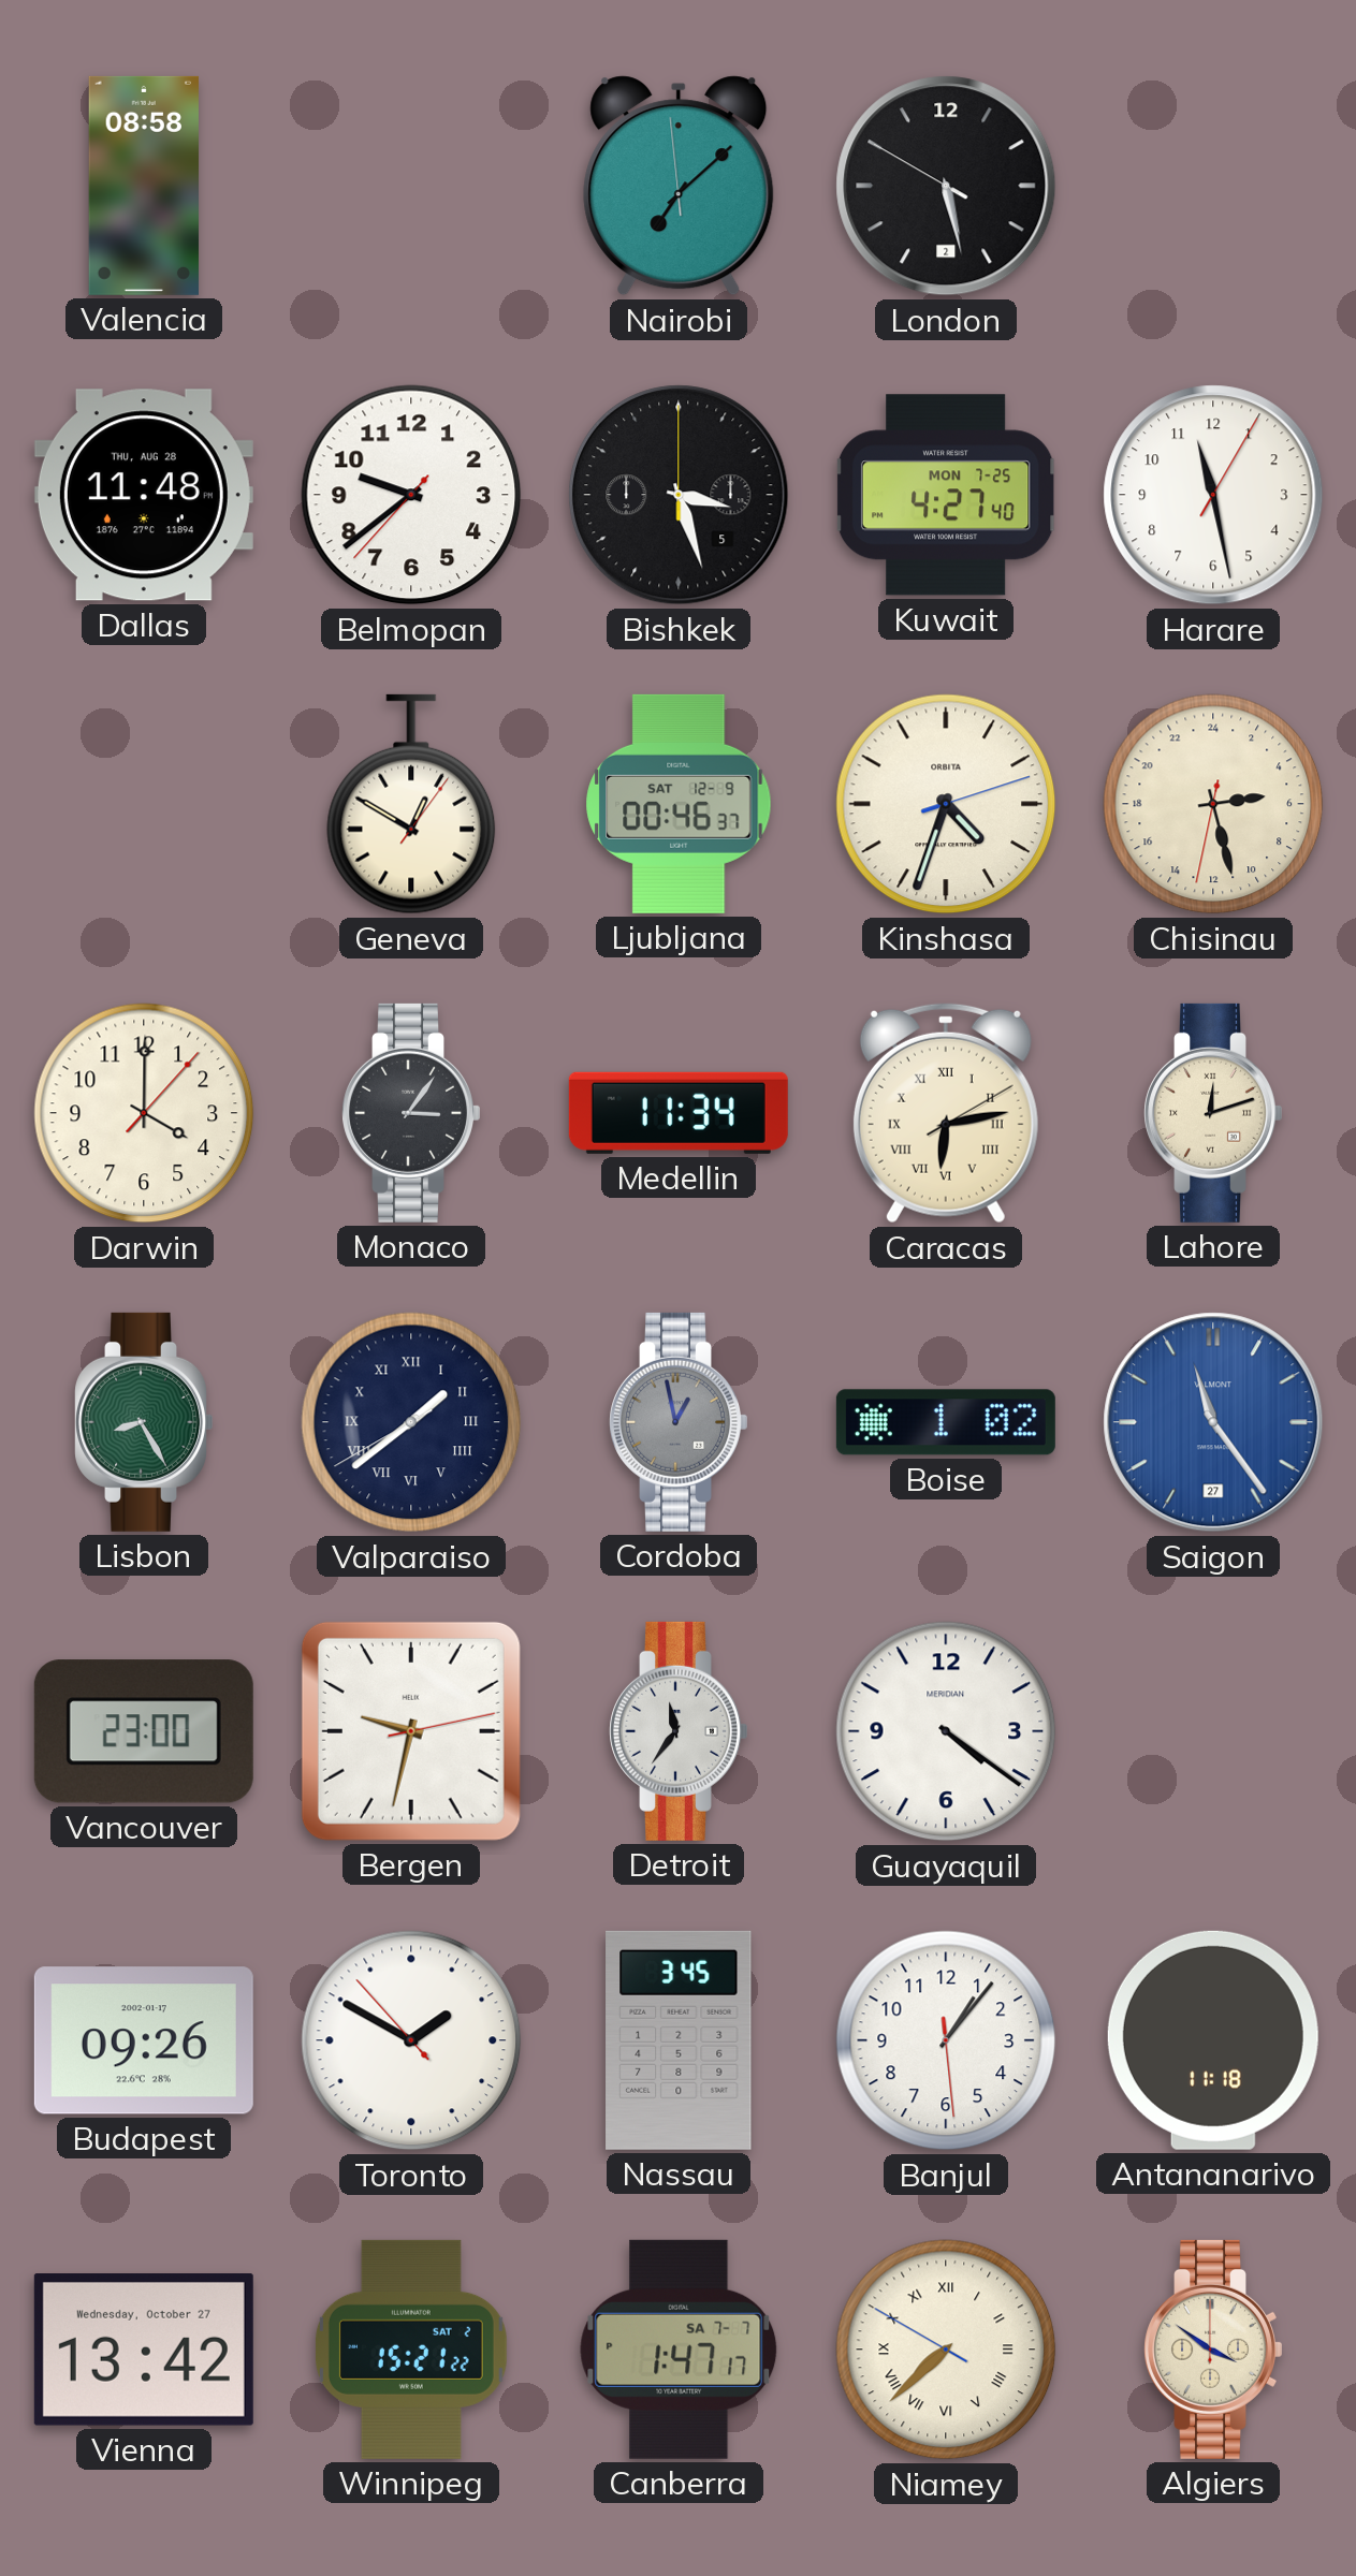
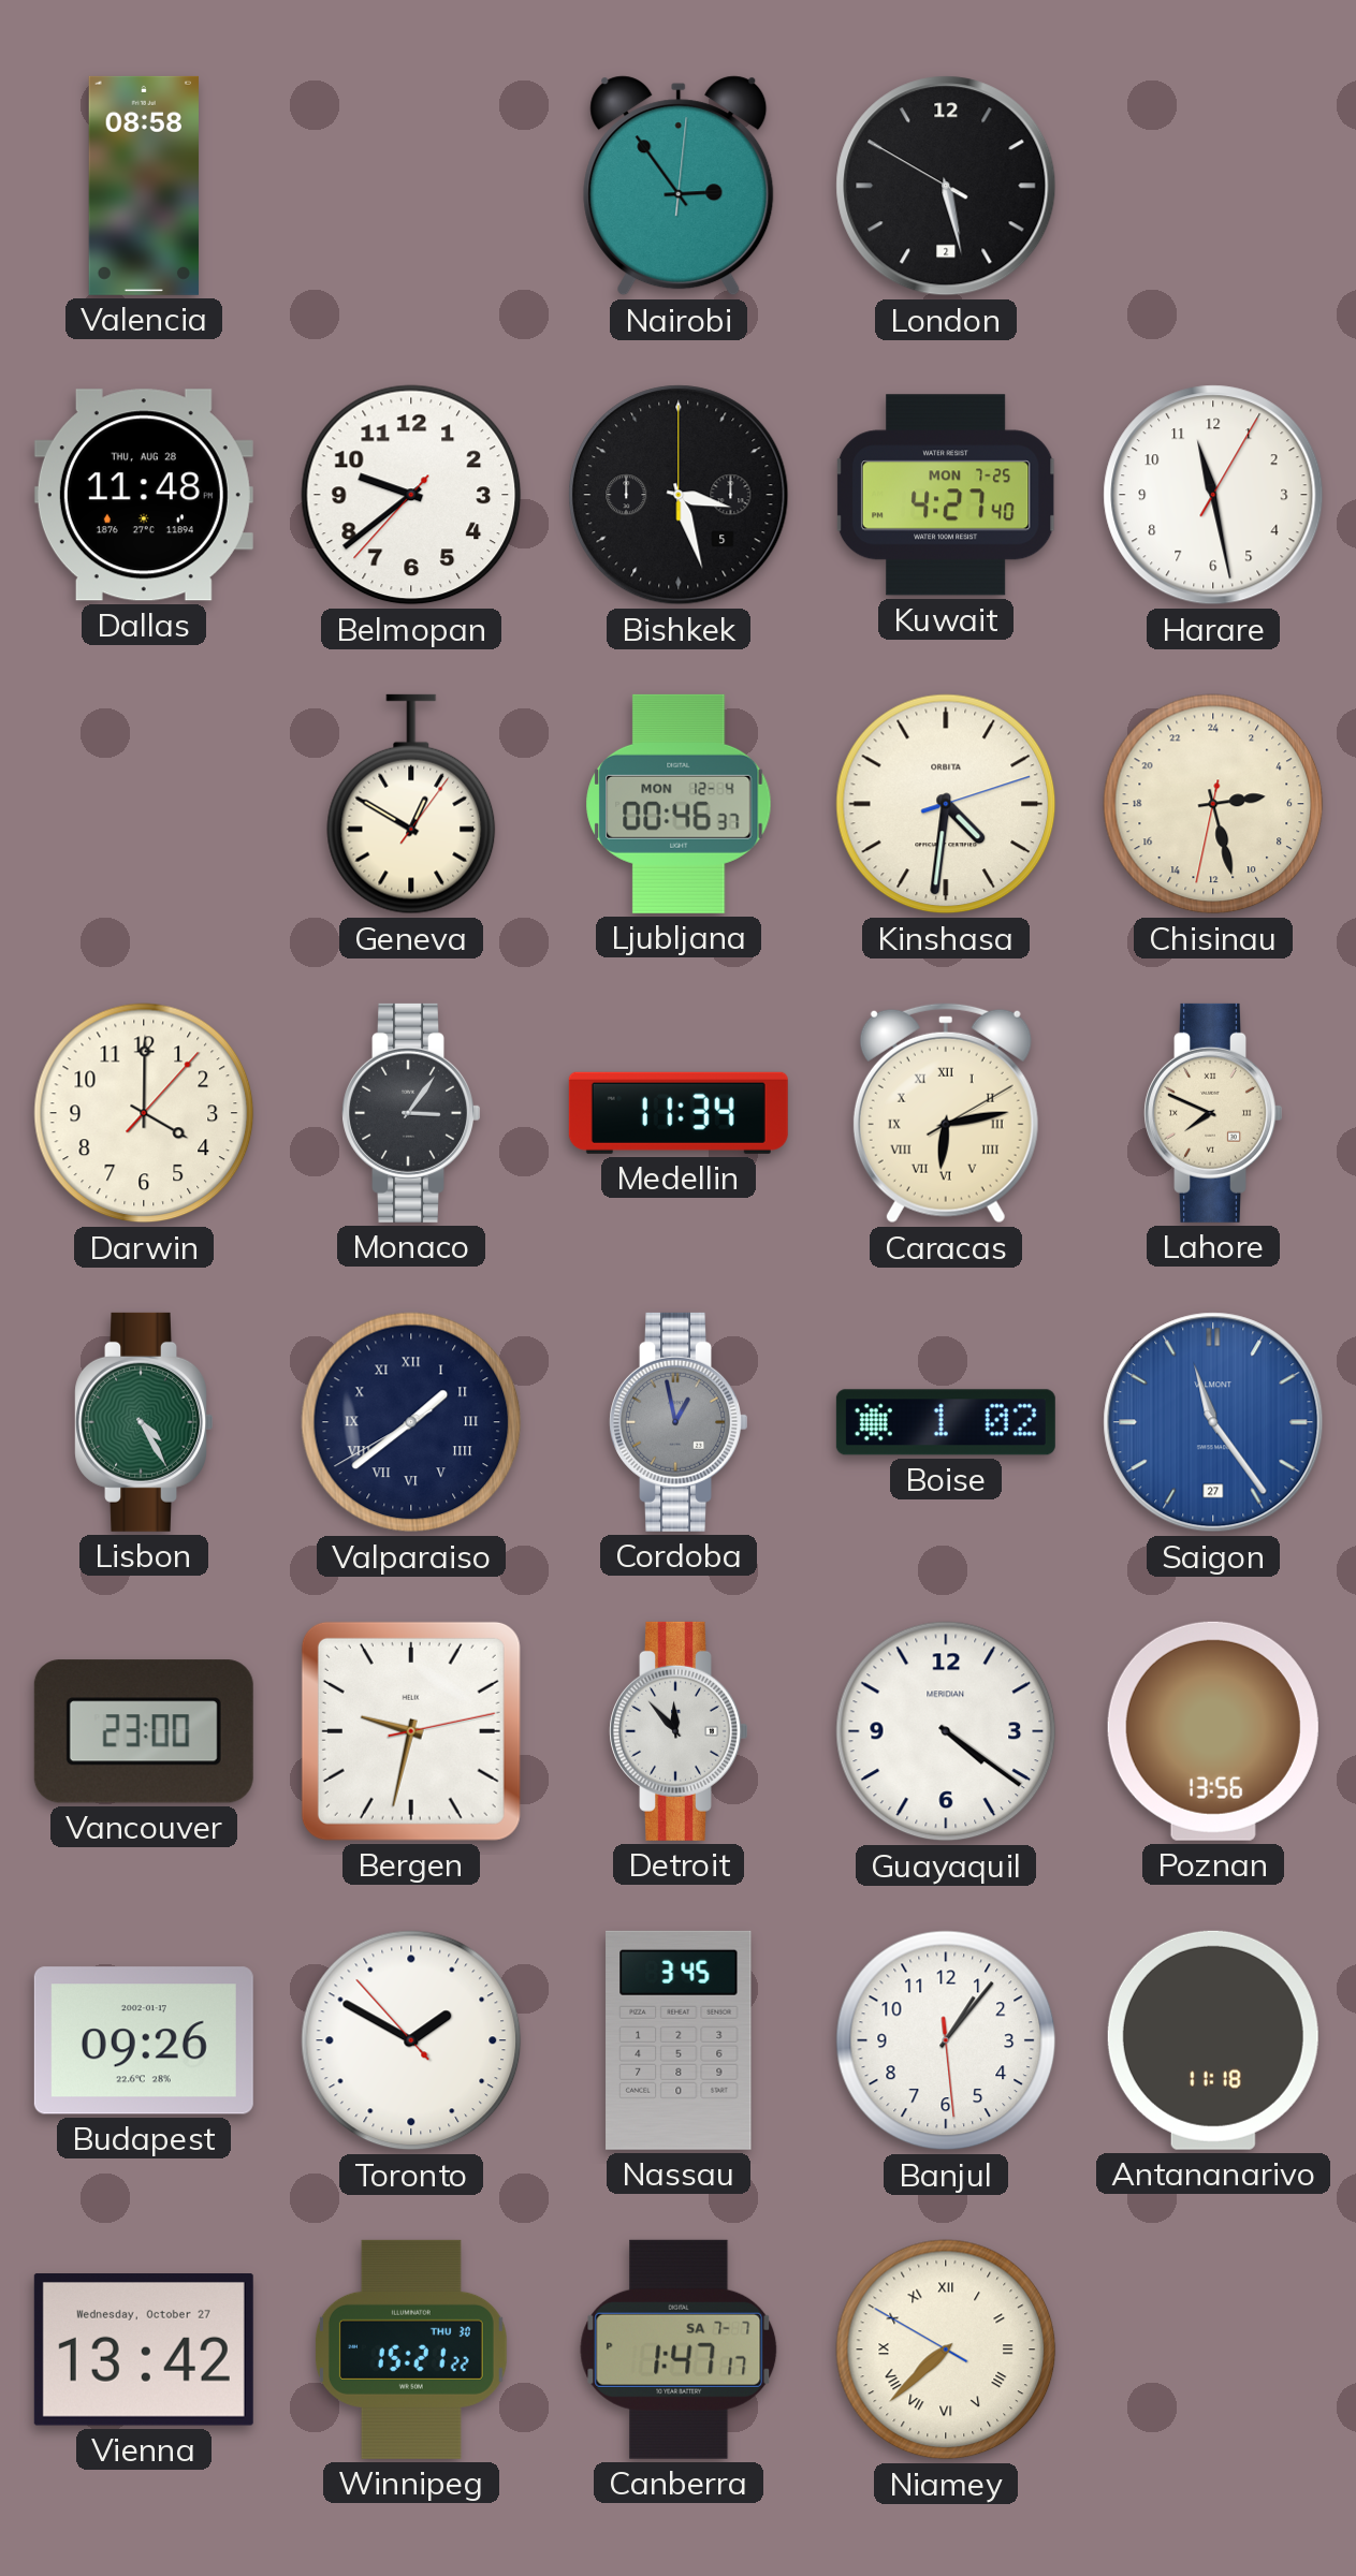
Nairobi: 7:07 -> 2:54
Ljubljana date: SAT 12-9 -> MON 12-4
Kinshasa: 4:33 -> 4:31
Lahore: 12:12 -> 7:49
Lisbon: 8:25 -> 4:25
Detroit: 11:36 -> 11:53
Poznan: none -> 13:56
Winnipeg date: SAT 2 -> THU 30
Algiers: 3:51 -> none
